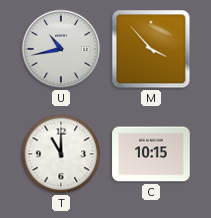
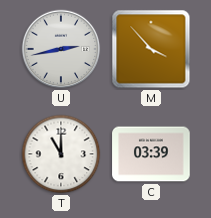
U: 10:43 -> 2:43
C: 10:15 -> 03:39
